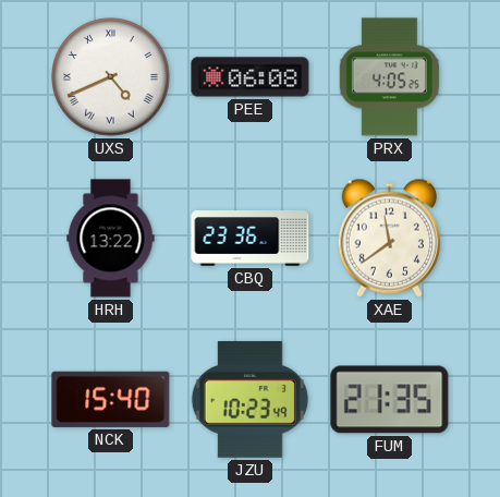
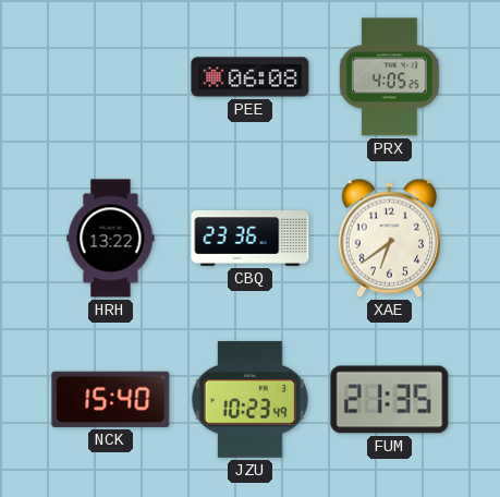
UXS: 4:41 -> none
XAE: 11:39 -> 6:39
